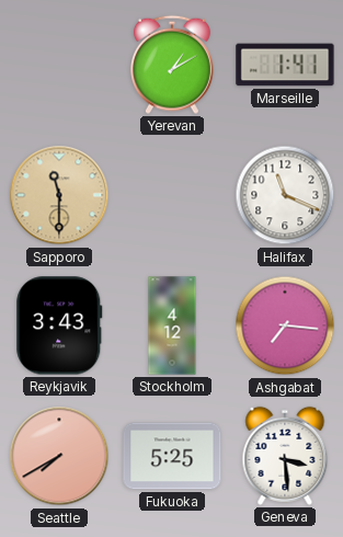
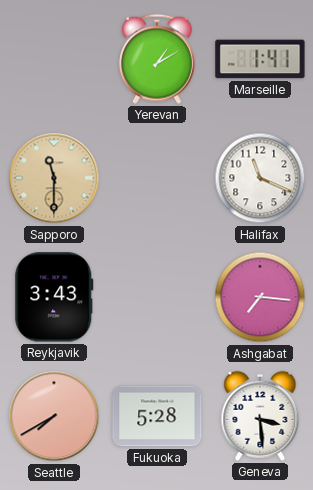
Stockholm: 4:12 -> none
Fukuoka: 5:25 -> 5:28
